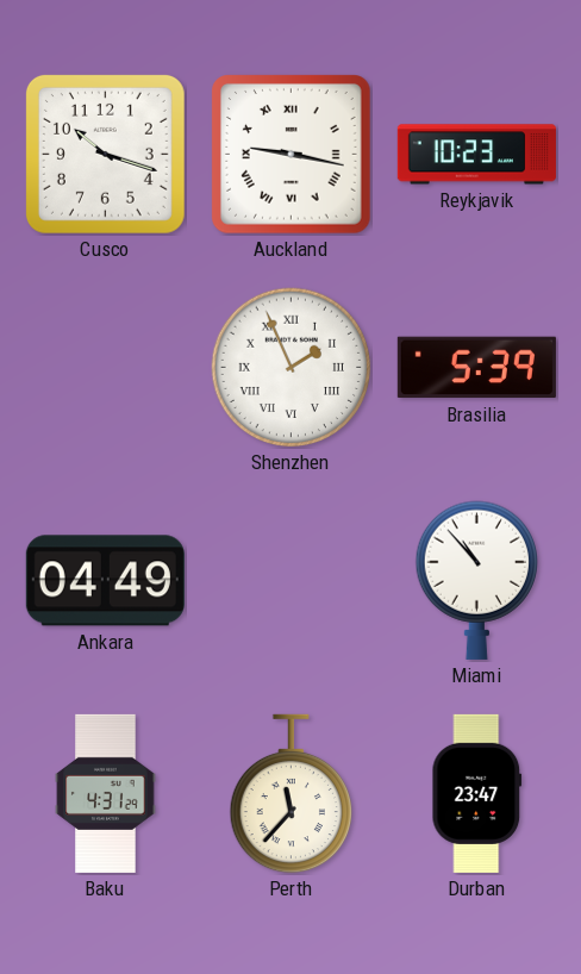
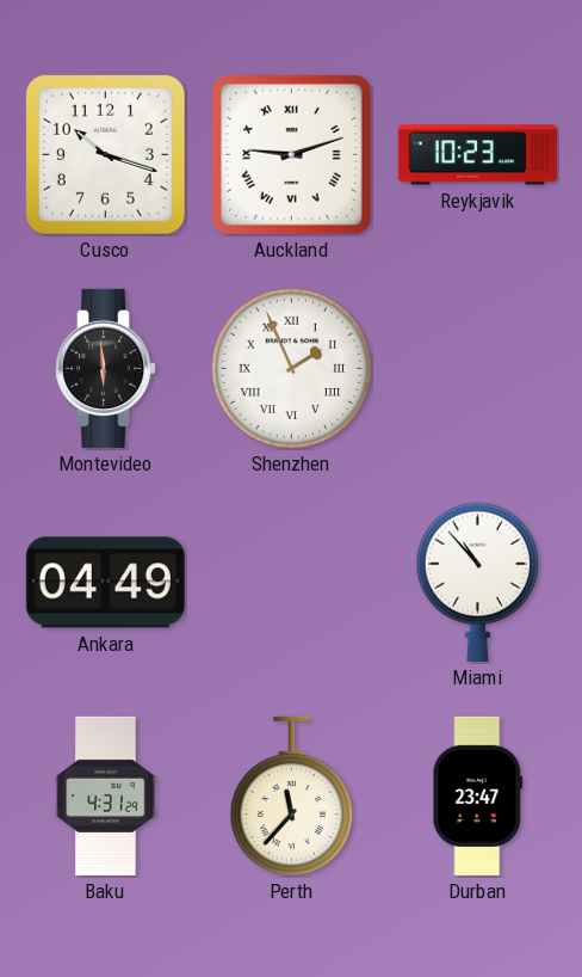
Auckland: 9:17 -> 9:12
Montevideo: none -> 5:59
Brasilia: 5:39 -> none
